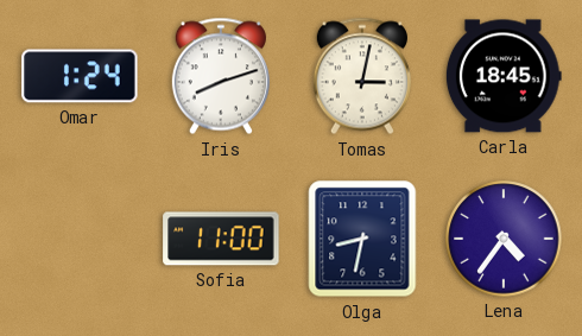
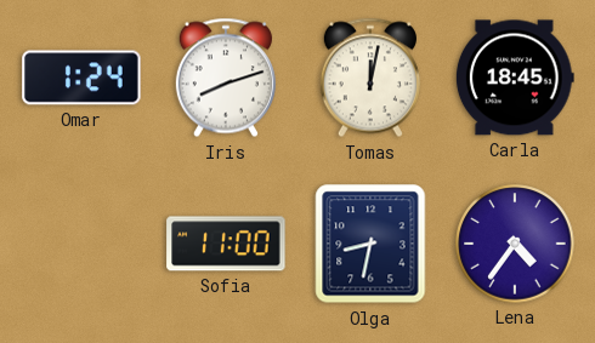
Tomas: 3:02 -> 12:02
